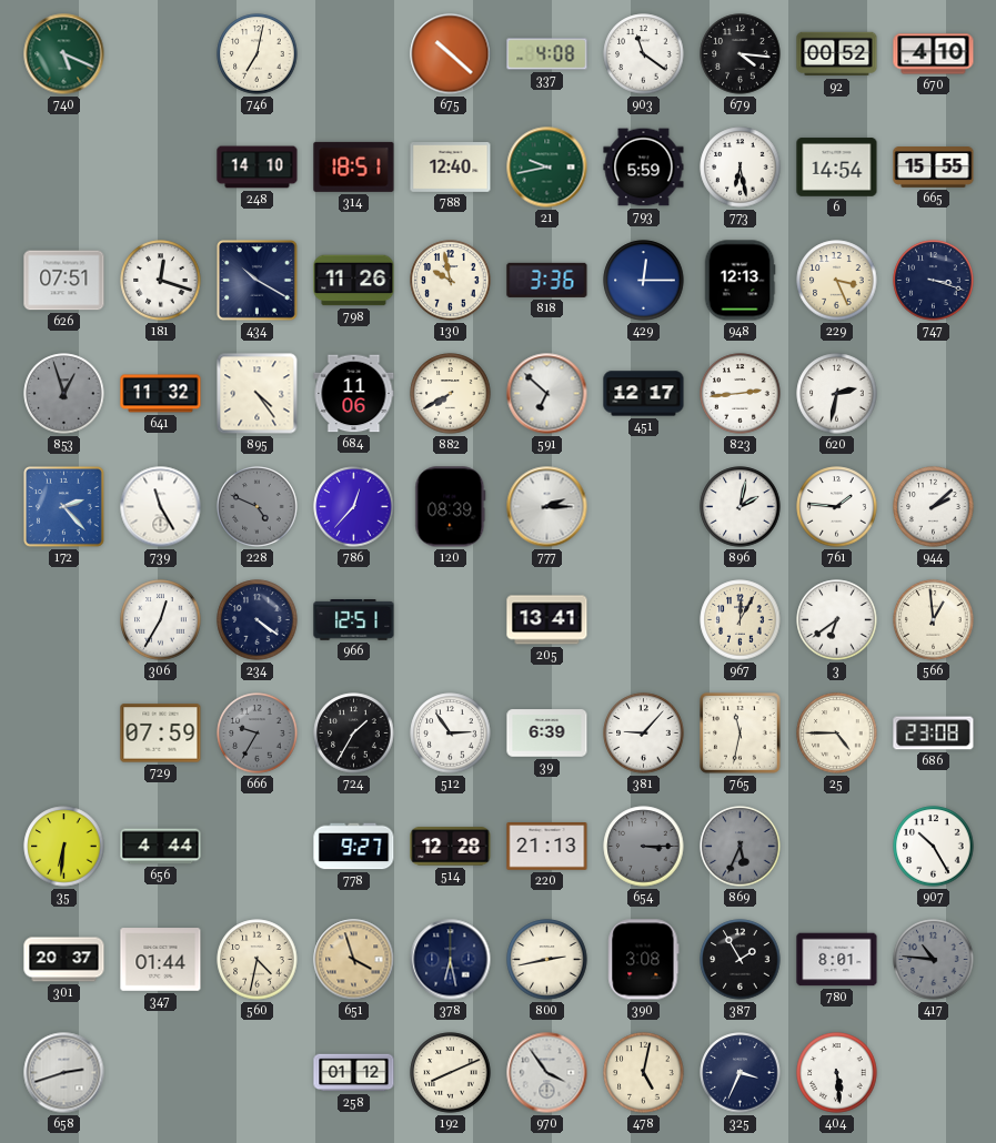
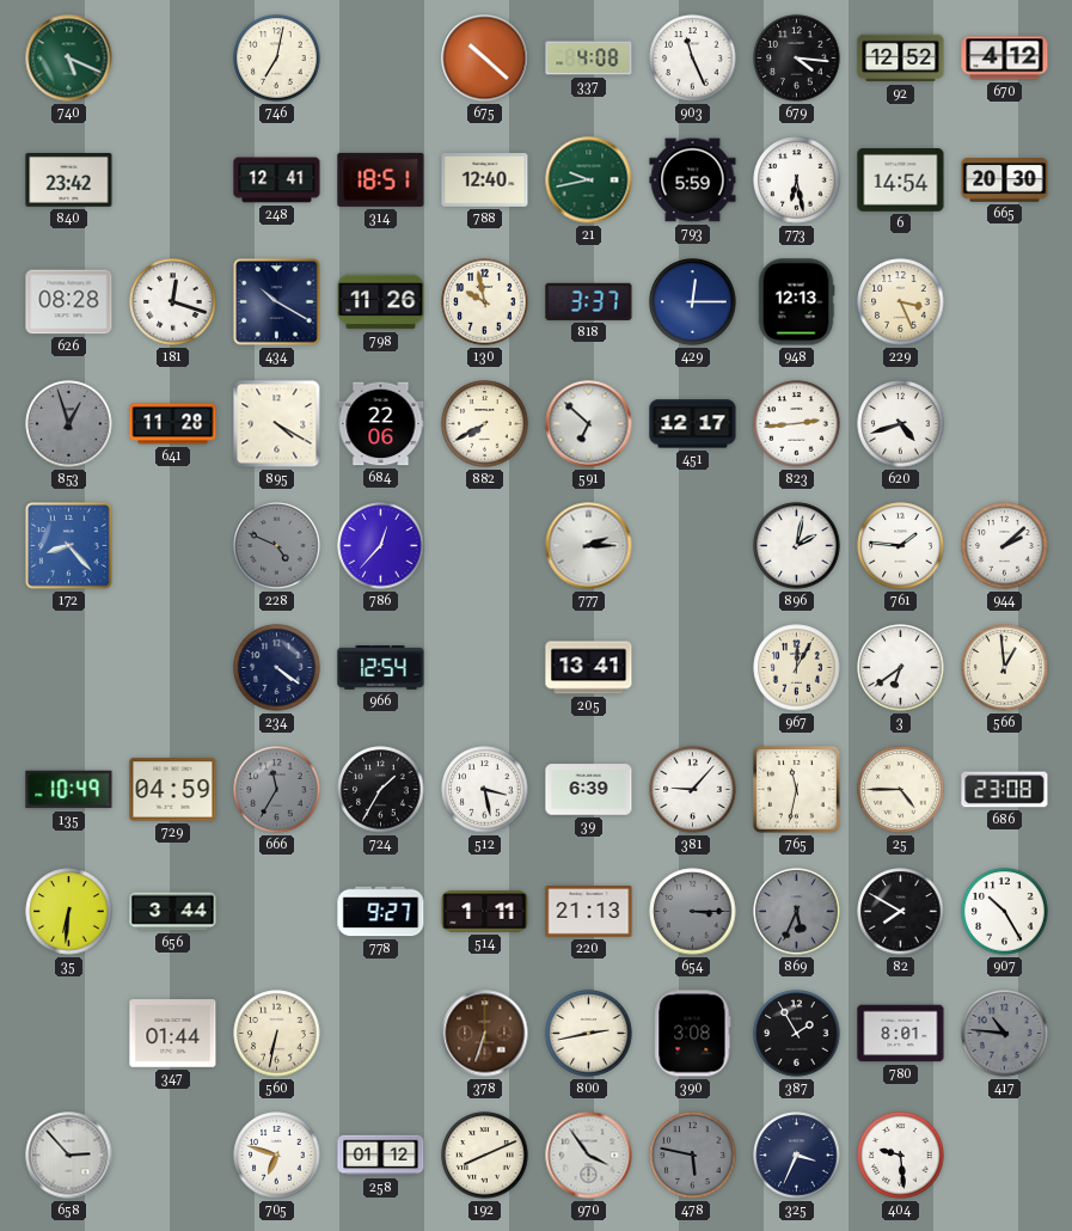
903: 11:21 -> 11:26
92: 00:52 -> 12:52
670: 4:10 -> 4:12
840: none -> 23:42
248: 14:10 -> 12:41
665: 15:55 -> 20:30
626: 07:51 -> 08:28
818: 3:36 -> 3:37
747: 3:18 -> none
641: 11:32 -> 11:28
895: 4:24 -> 4:20
684: 11:06 -> 22:06
620: 2:32 -> 4:42
172: 2:23 -> 8:23
739: 11:25 -> none
120: 08:39 -> none
306: 12:35 -> none
966: 12:51 -> 12:54
135: none -> 10:49
729: 07:59 -> 04:59
666: 9:35 -> 11:35
512: 2:54 -> 3:28
656: 4:44 -> 3:44
514: 12:28 -> 1:11
82: none -> 7:50
301: 20:37 -> none
560: 4:32 -> 6:32
651: 3:57 -> none
378: 6:28 -> 6:33
378 dial: navy -> brown
658: 2:42 -> 2:53
705: none -> 6:48
478: 5:02 -> 5:47
478 dial: cream -> grey
404: 5:29 -> 9:29
